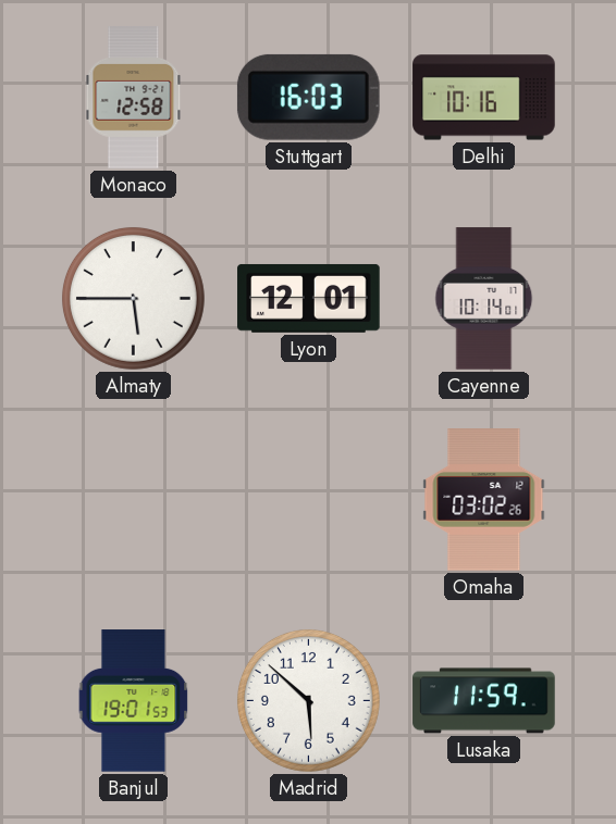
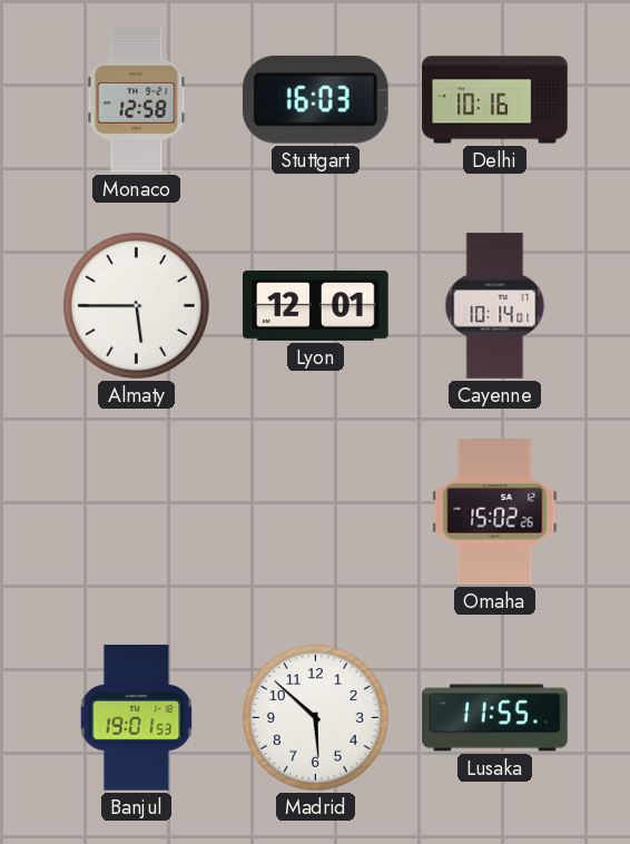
Omaha: 03:02 -> 15:02
Lusaka: 11:59 -> 11:55
